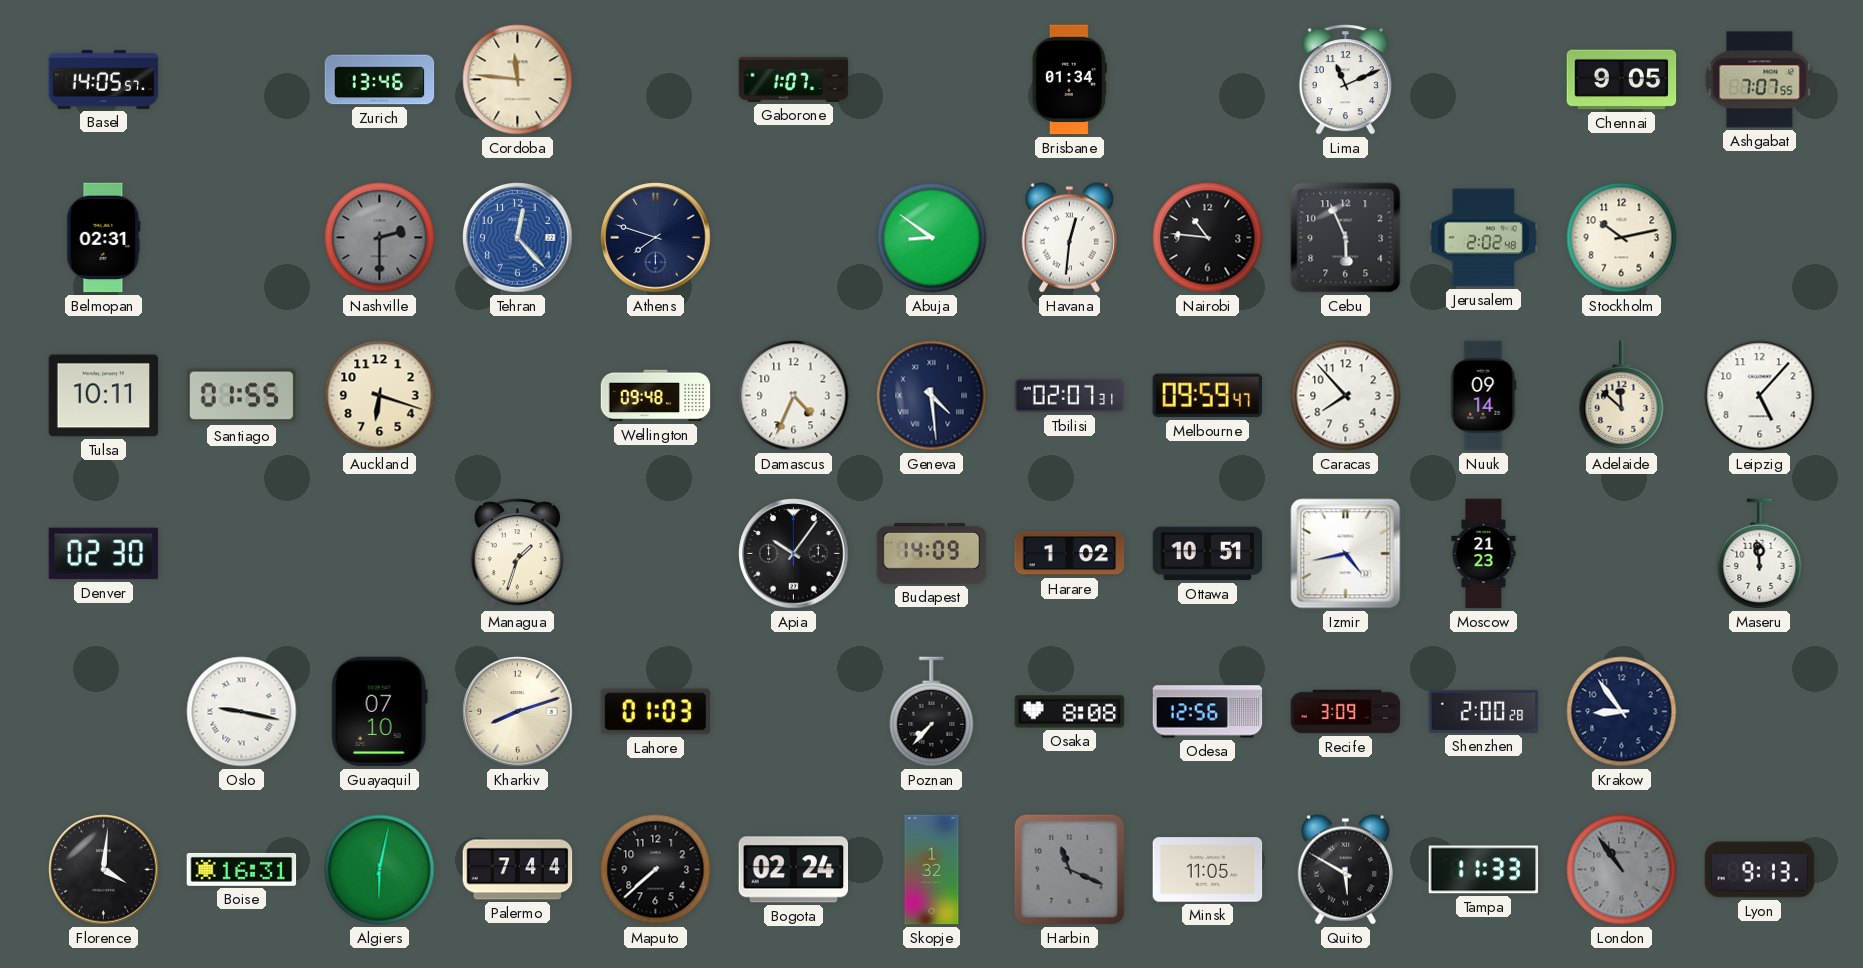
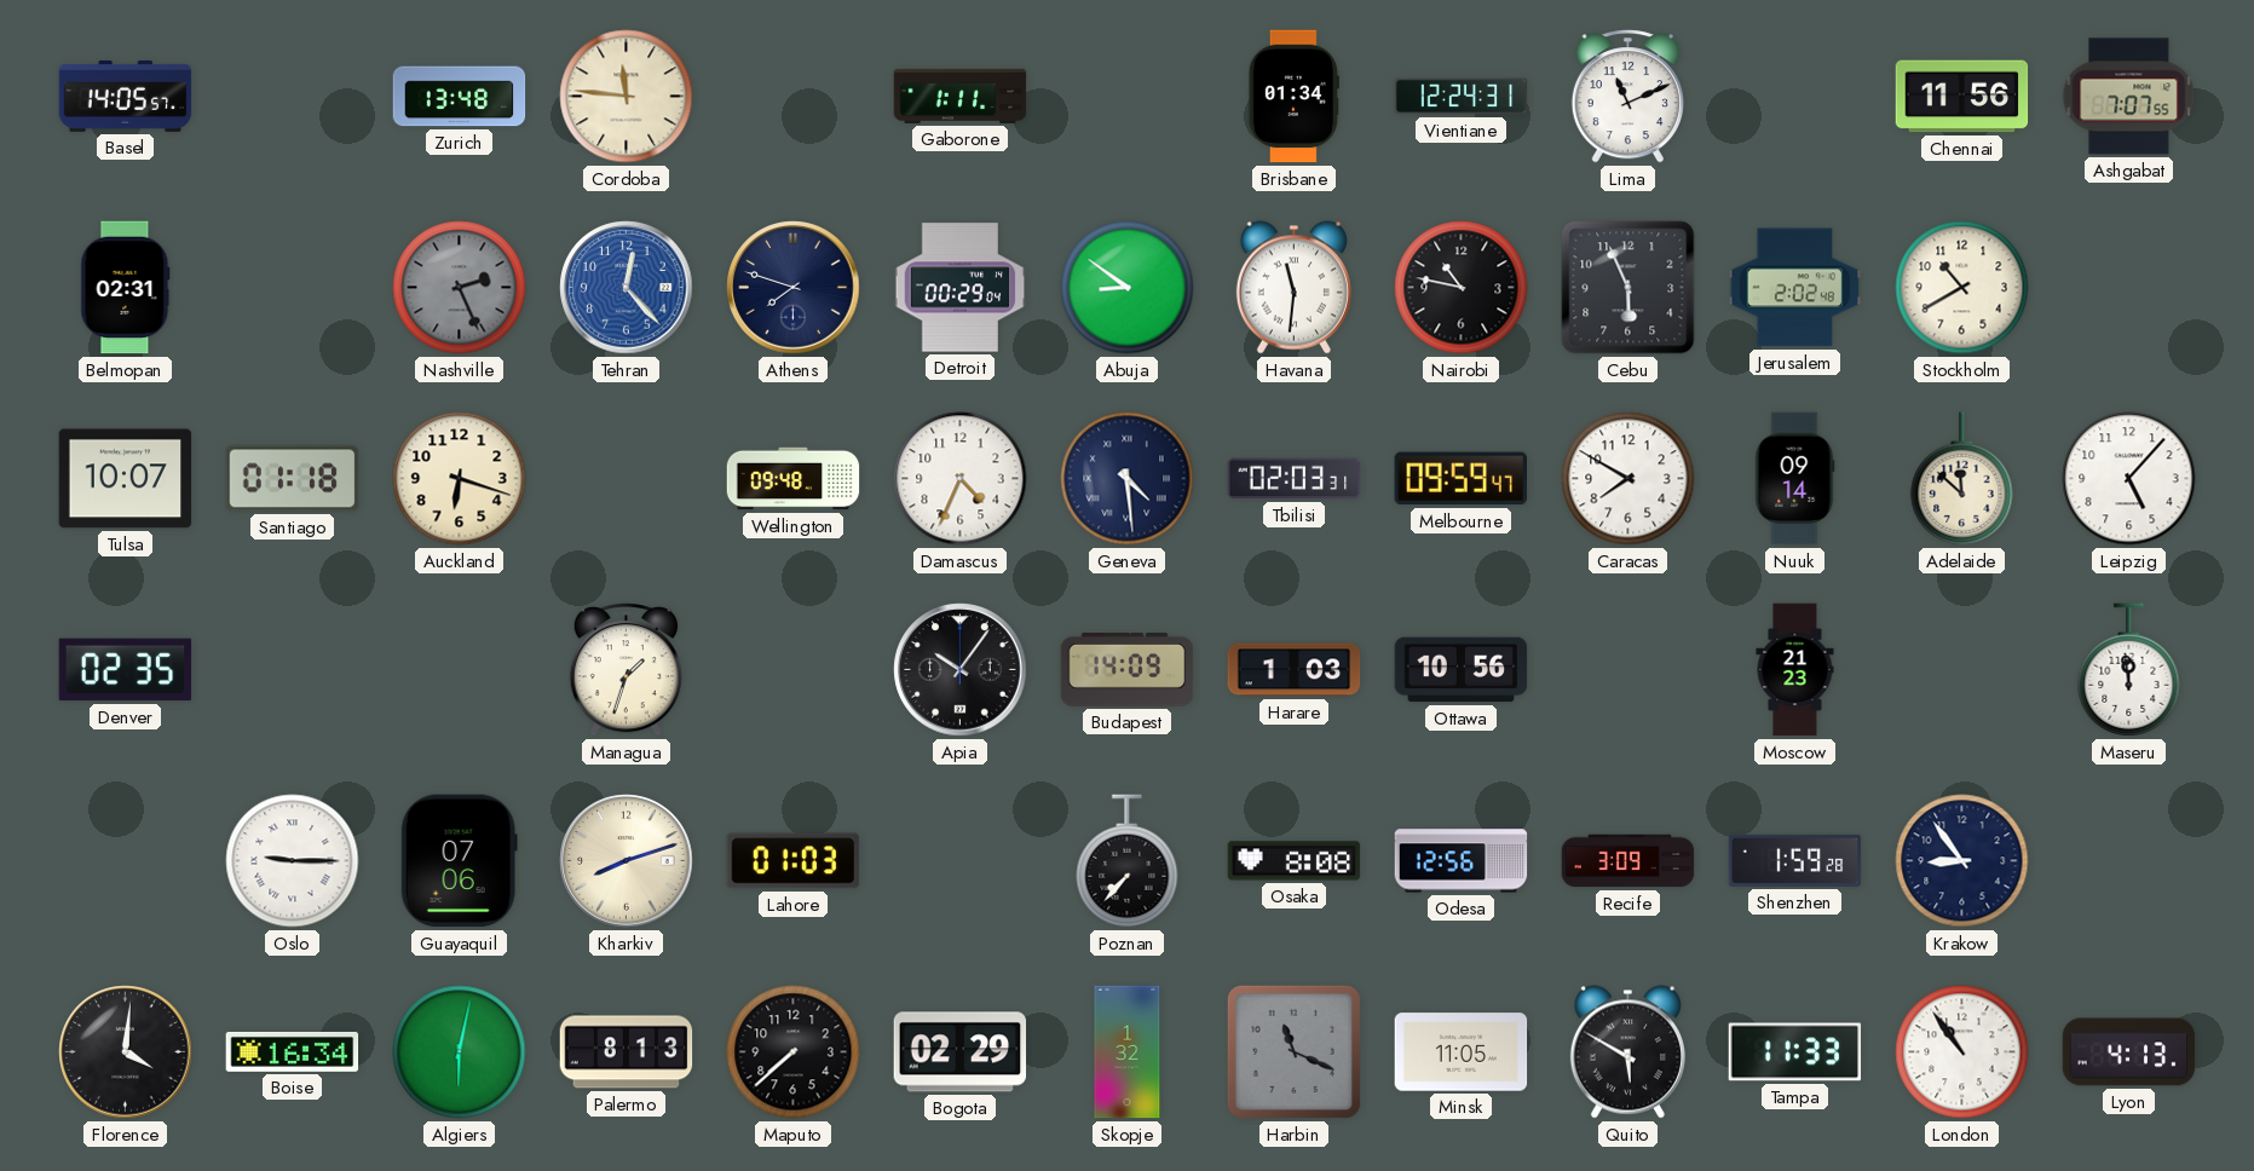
Zurich: 13:46 -> 13:48
Gaborone: 1:07 -> 1:11
Vientiane: none -> 12:24
Chennai: 9:05 -> 11:56
Nashville: 2:30 -> 2:26
Detroit: none -> 00:29
Havana: 12:31 -> 11:31
Nairobi: 10:46 -> 10:47
Stockholm: 10:13 -> 10:40
Tulsa: 10:11 -> 10:07
Santiago: 01:55 -> 01:18
Tbilisi: 02:07 -> 02:03
Caracas: 7:53 -> 7:50
Denver: 02:30 -> 02:35
Harare: 1:02 -> 1:03
Ottawa: 10:51 -> 10:56
Izmir: 4:43 -> none
Oslo: 9:17 -> 9:15
Guayaquil: 07:10 -> 07:06
Shenzhen: 2:00 -> 1:59
Boise: 16:31 -> 16:34
Palermo: 7:44 -> 8:13
Bogota: 02:24 -> 02:29
London dial: grey -> white
Lyon: 9:13 -> 4:13
